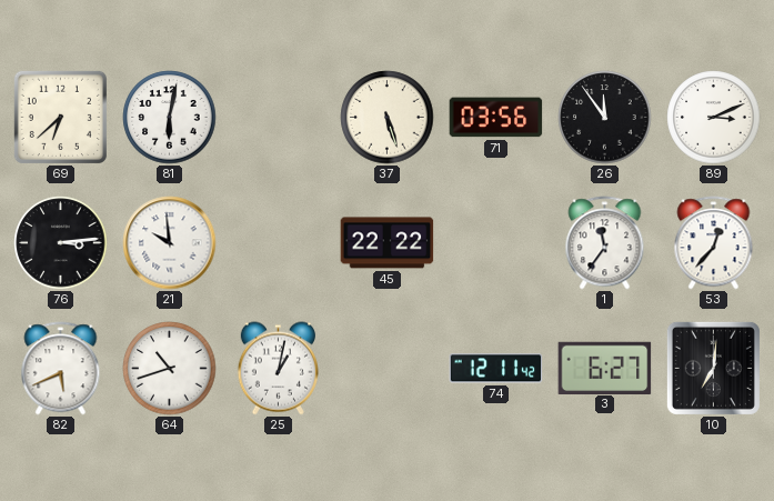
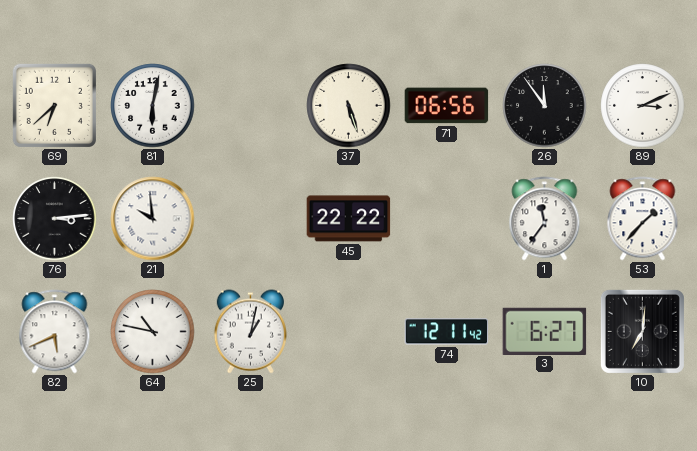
71: 03:56 -> 06:56
53: 12:37 -> 1:37
64: 10:42 -> 10:47
